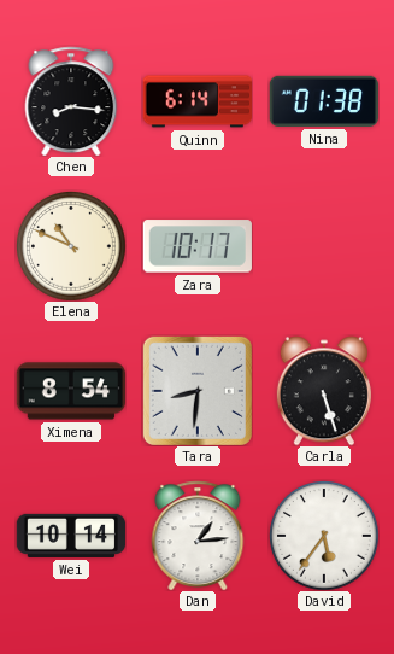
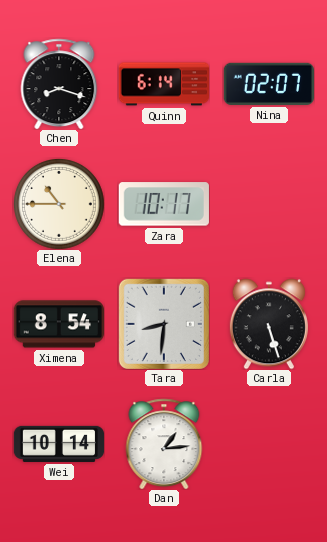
Chen: 8:16 -> 8:18
Nina: 01:38 -> 02:07
Elena: 10:49 -> 10:45
David: 5:36 -> none
